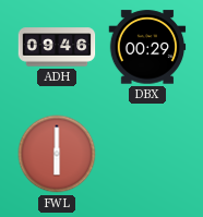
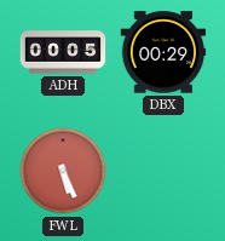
ADH: 09:46 -> 00:05
FWL: 6:00 -> 5:26
